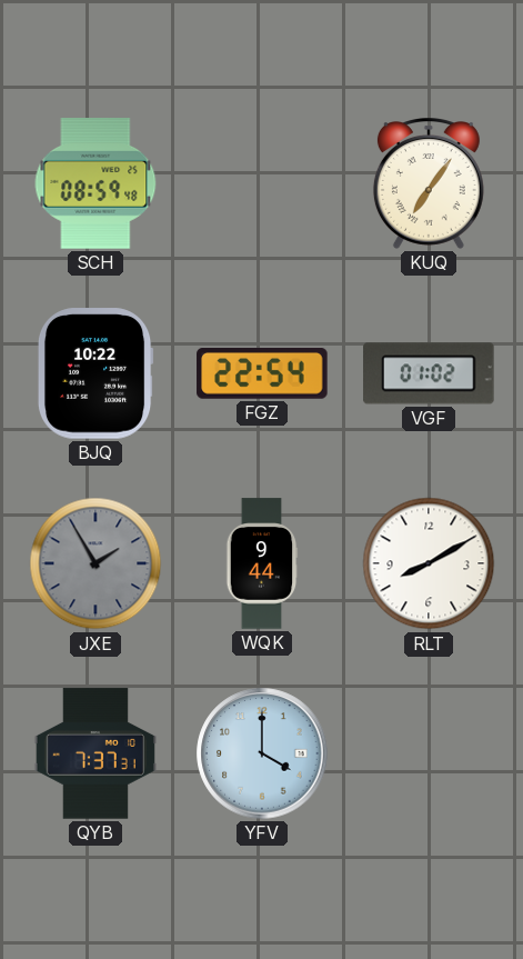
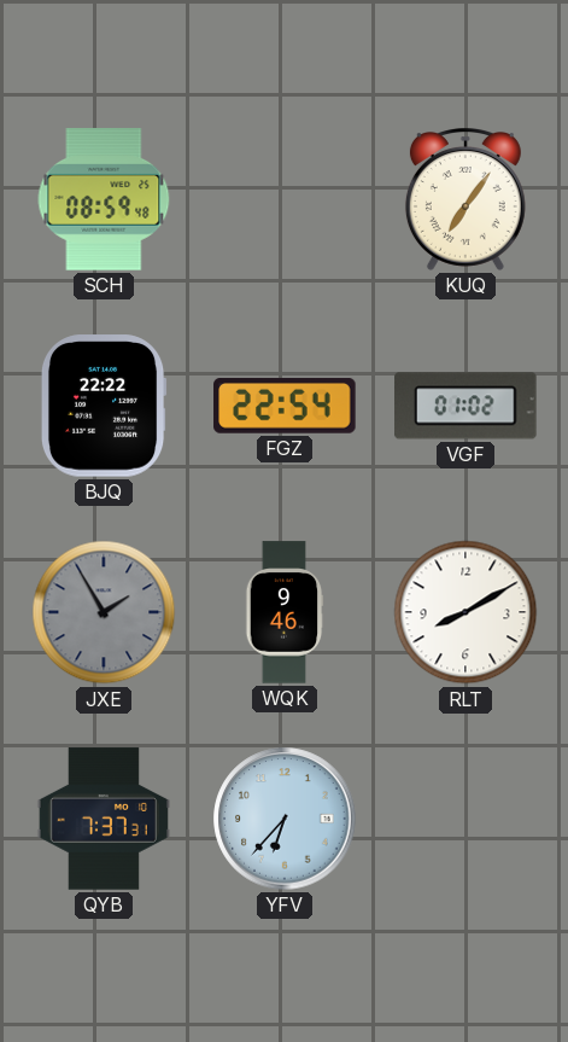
BJQ: 10:22 -> 22:22
WQK: 9:44 -> 9:46
YFV: 4:00 -> 6:37
